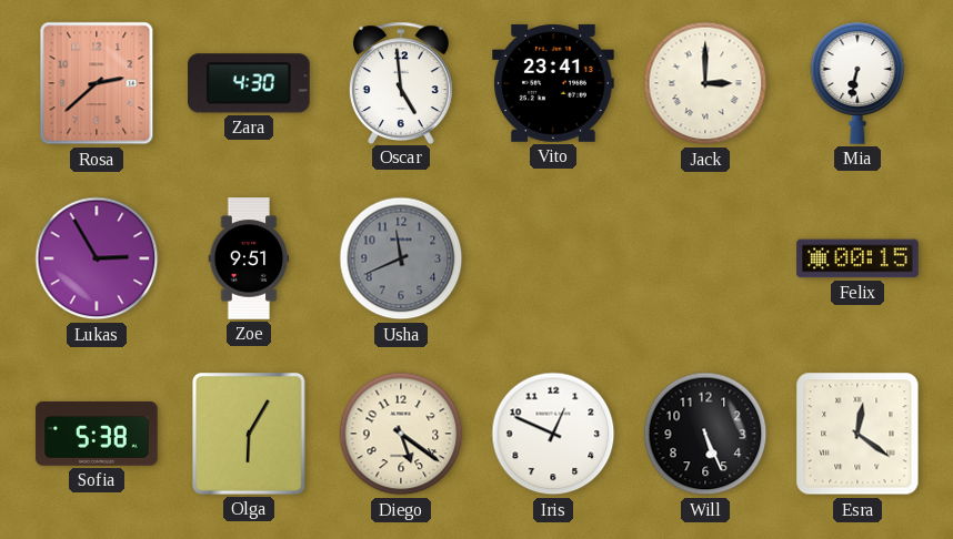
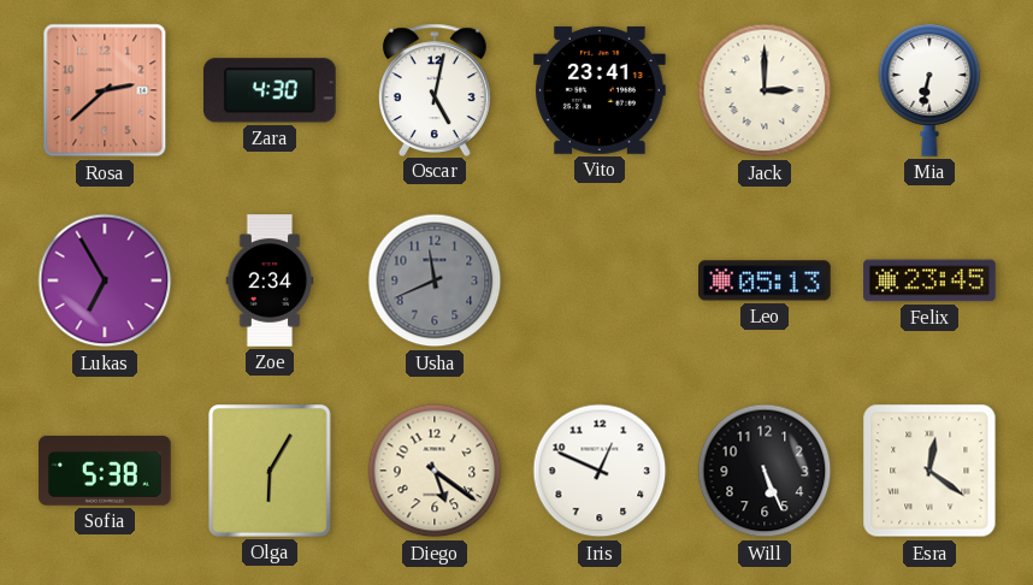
Oscar: 4:59 -> 5:02
Lukas: 2:55 -> 6:55
Zoe: 9:51 -> 2:34
Leo: none -> 05:13
Felix: 00:15 -> 23:45
